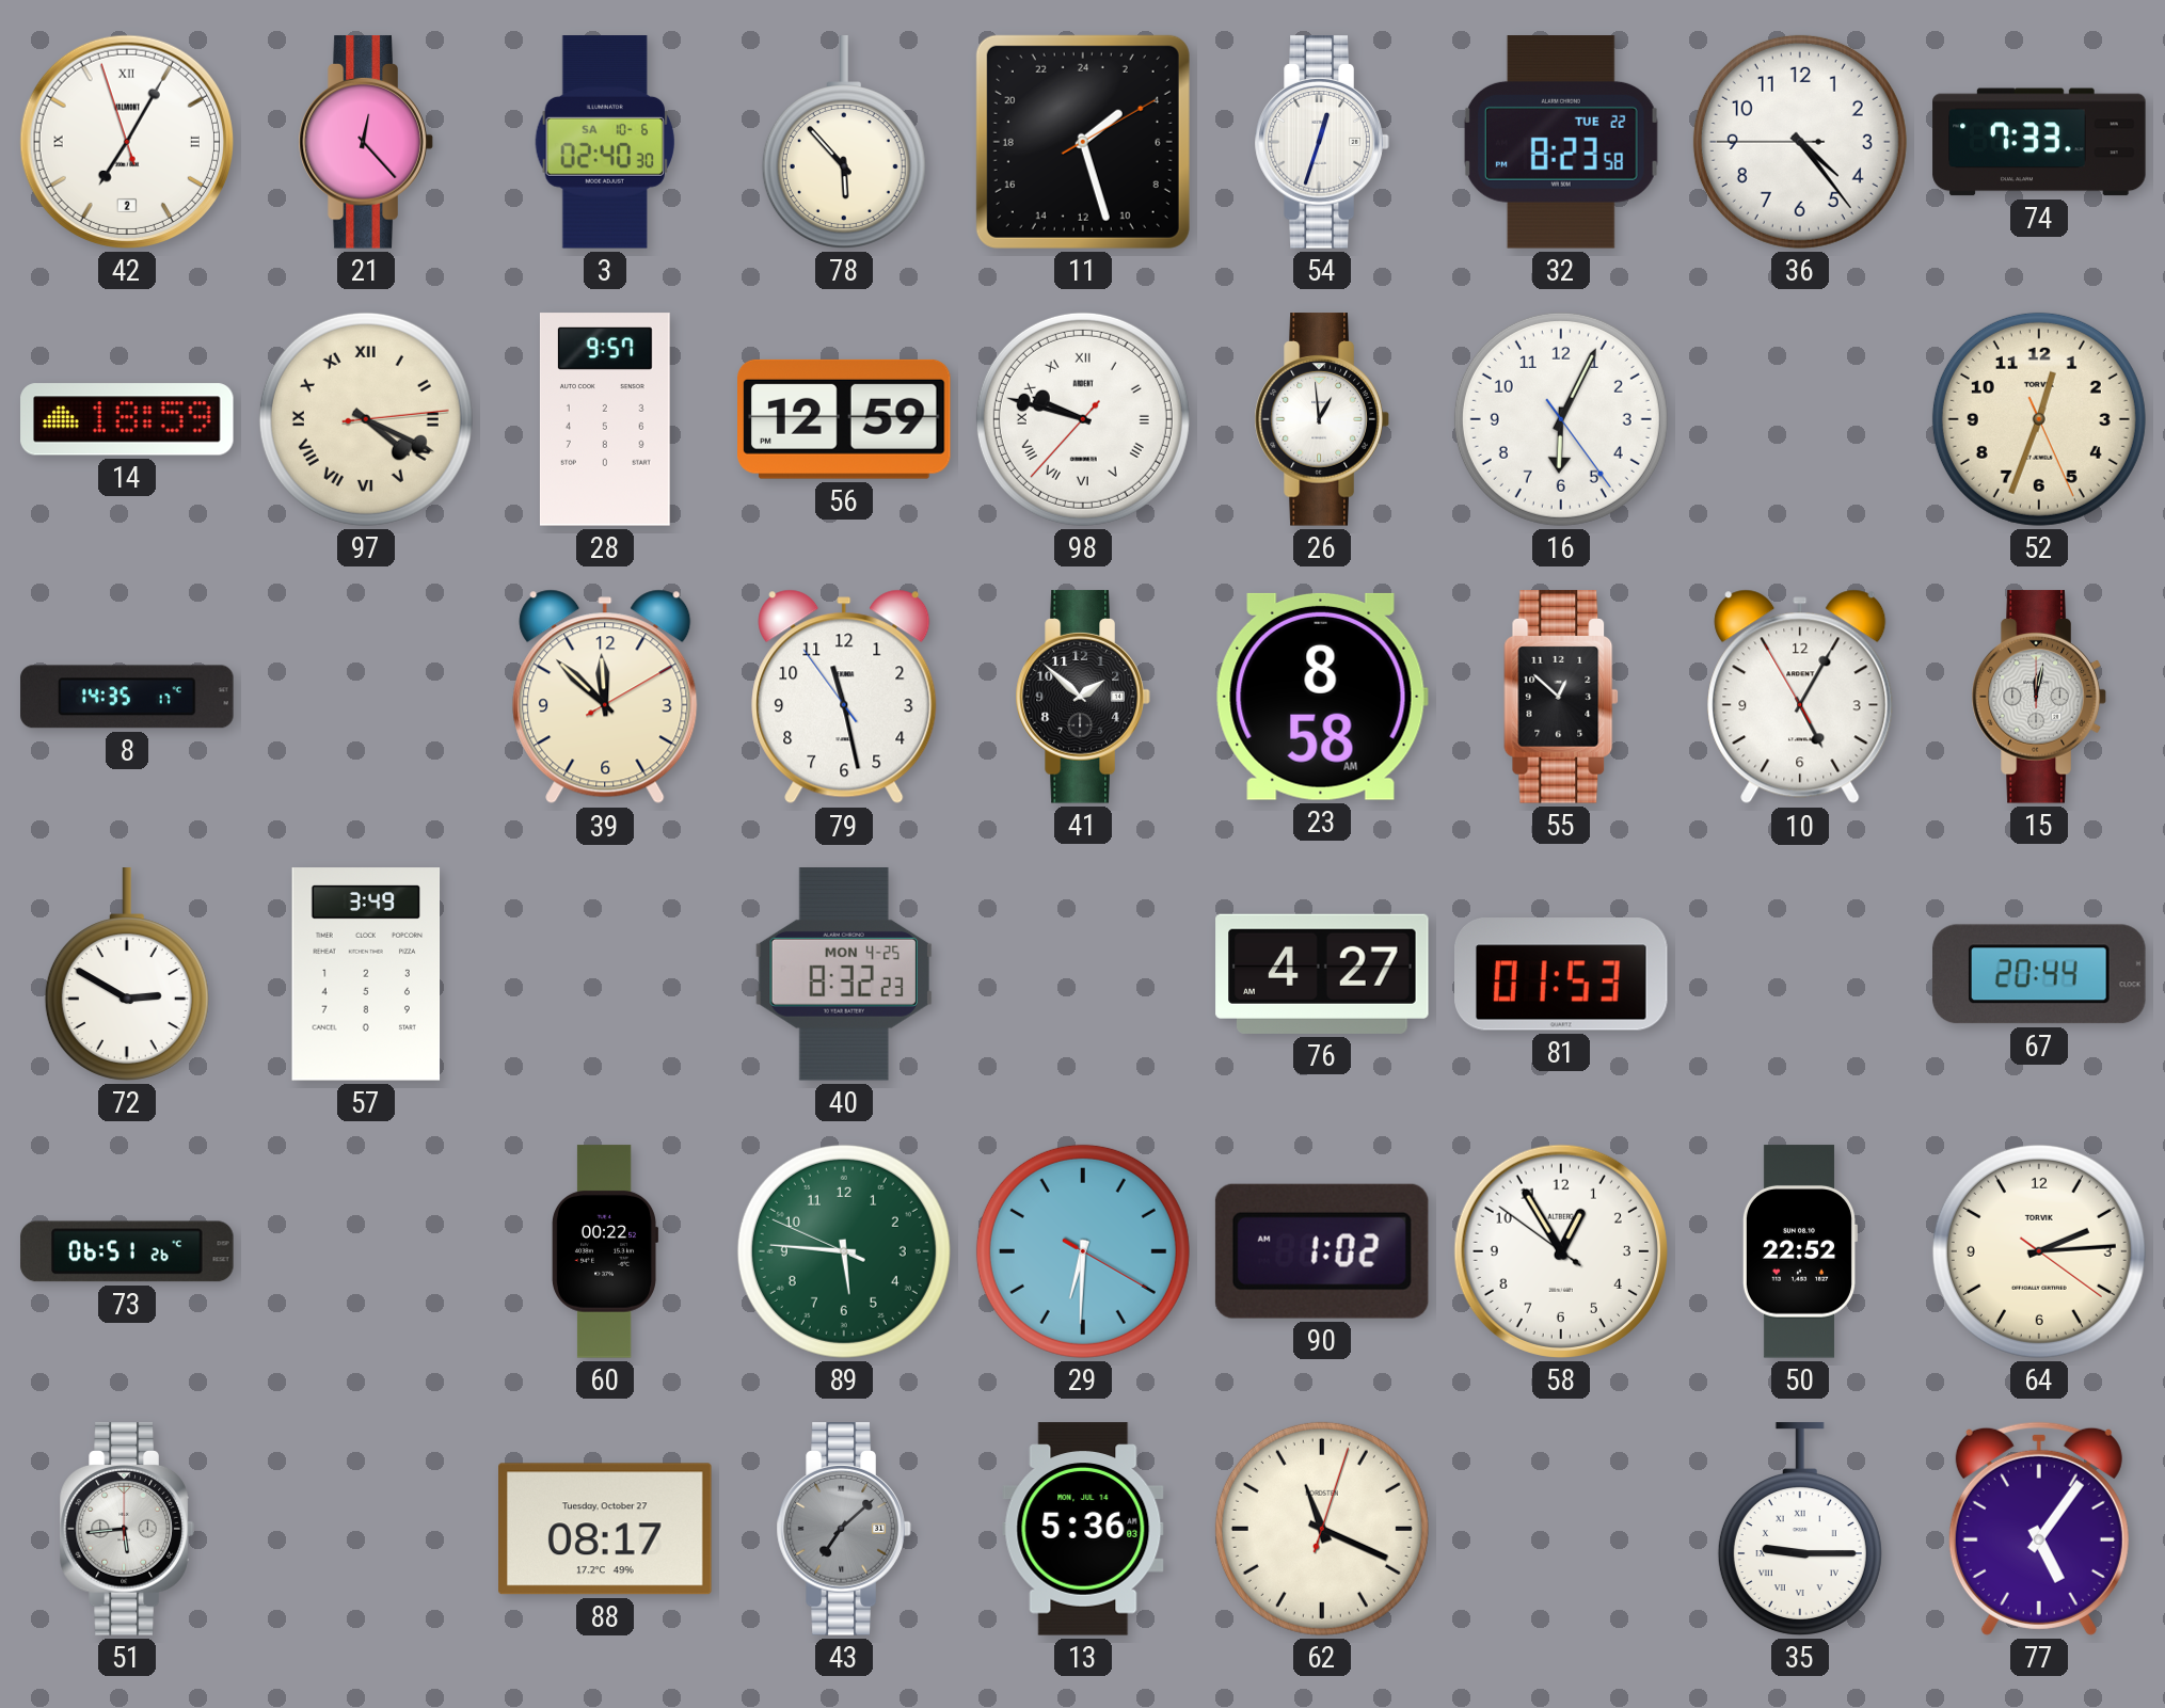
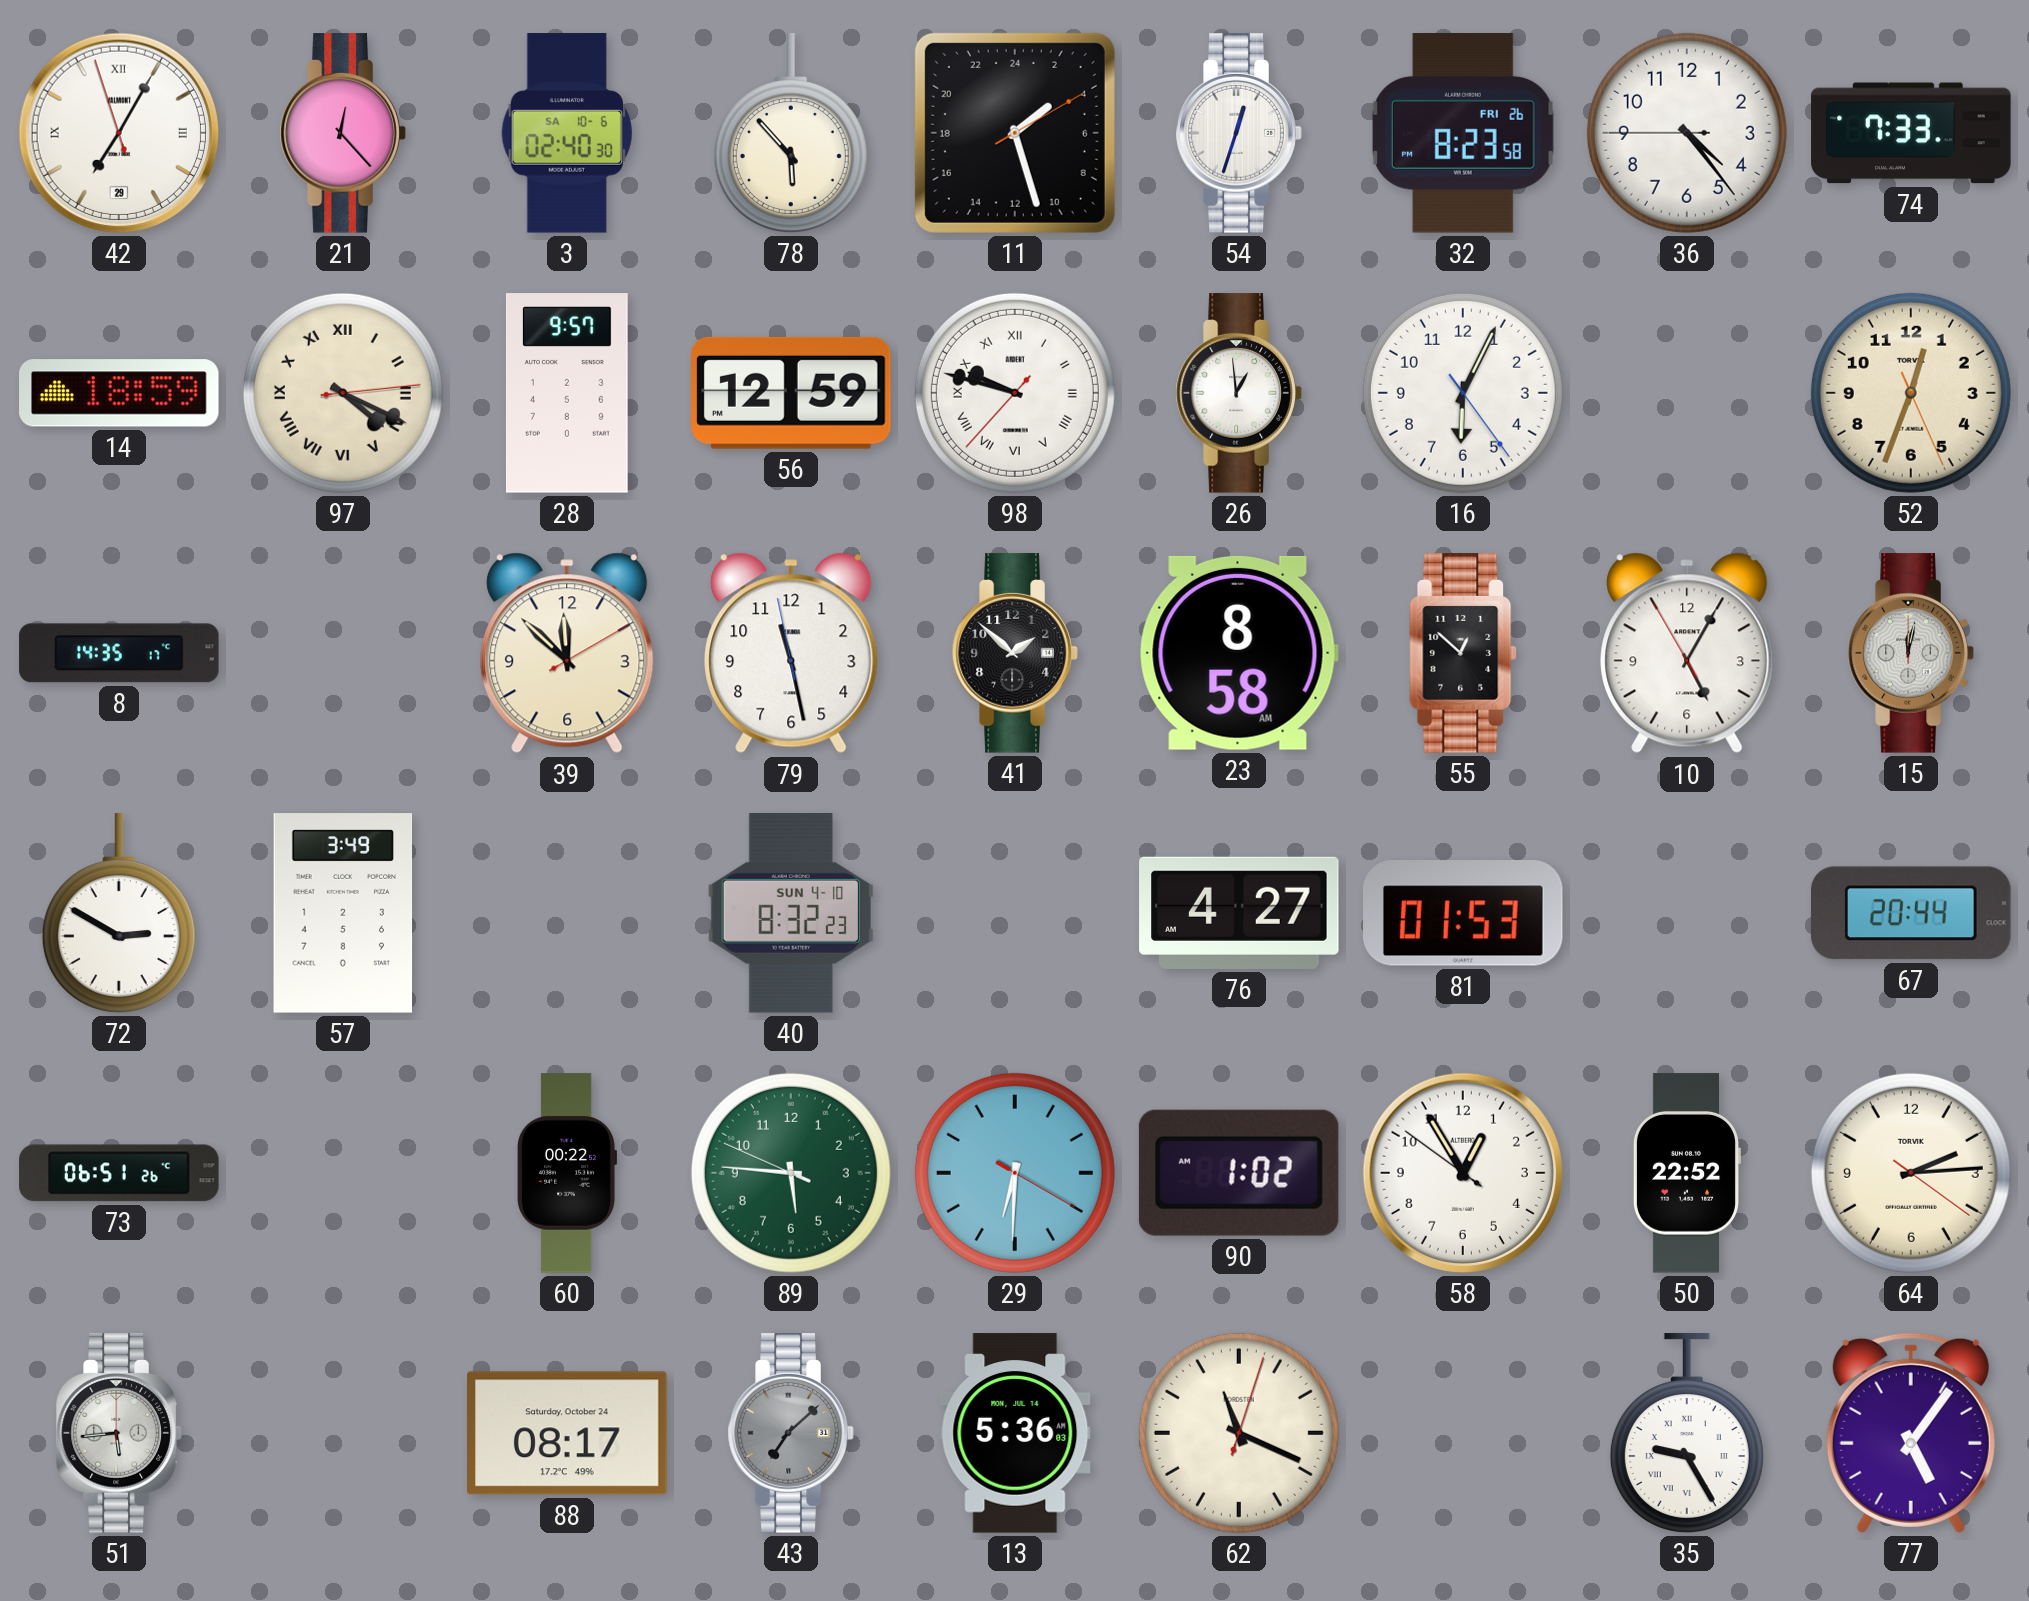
42 date: 2 -> 29
32 date: TUE 22 -> FRI 26
79: 11:27:54 -> 11:27:58
40 date: MON 4-25 -> SUN 4-10
88 date: Tuesday, October 27 -> Saturday, October 24
35: 9:15 -> 9:25
